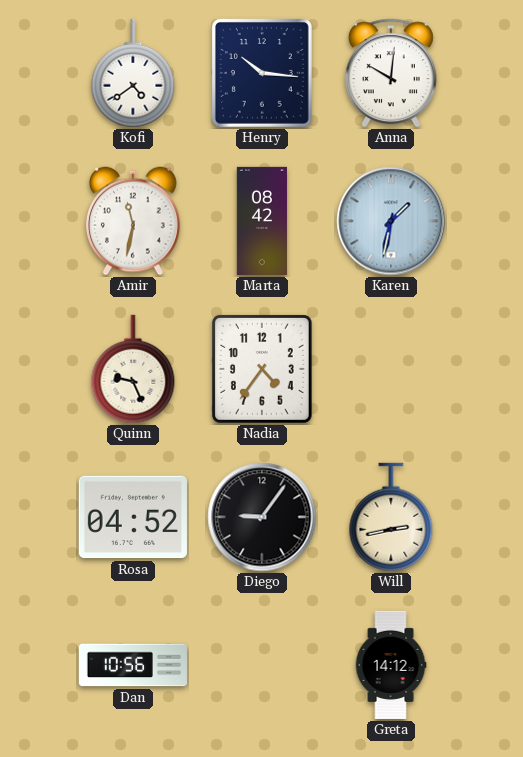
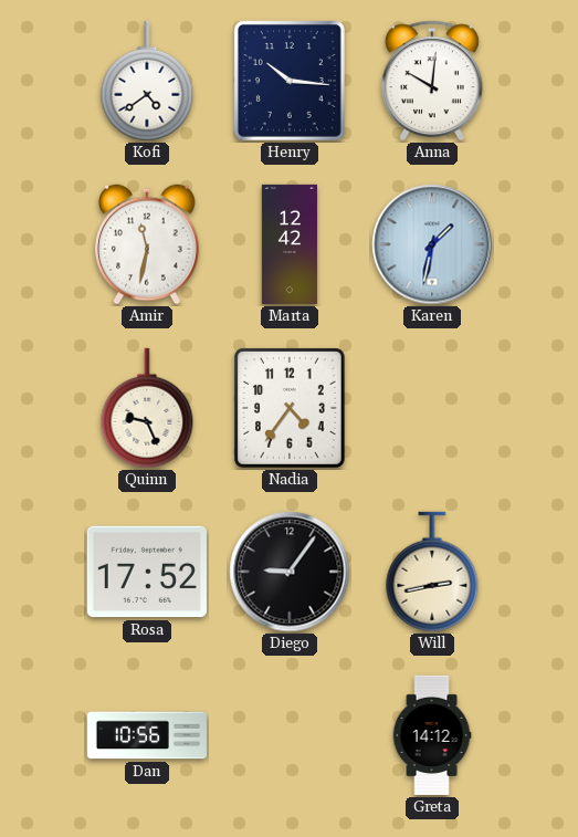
Marta: 08:42 -> 12:42
Rosa: 04:52 -> 17:52
